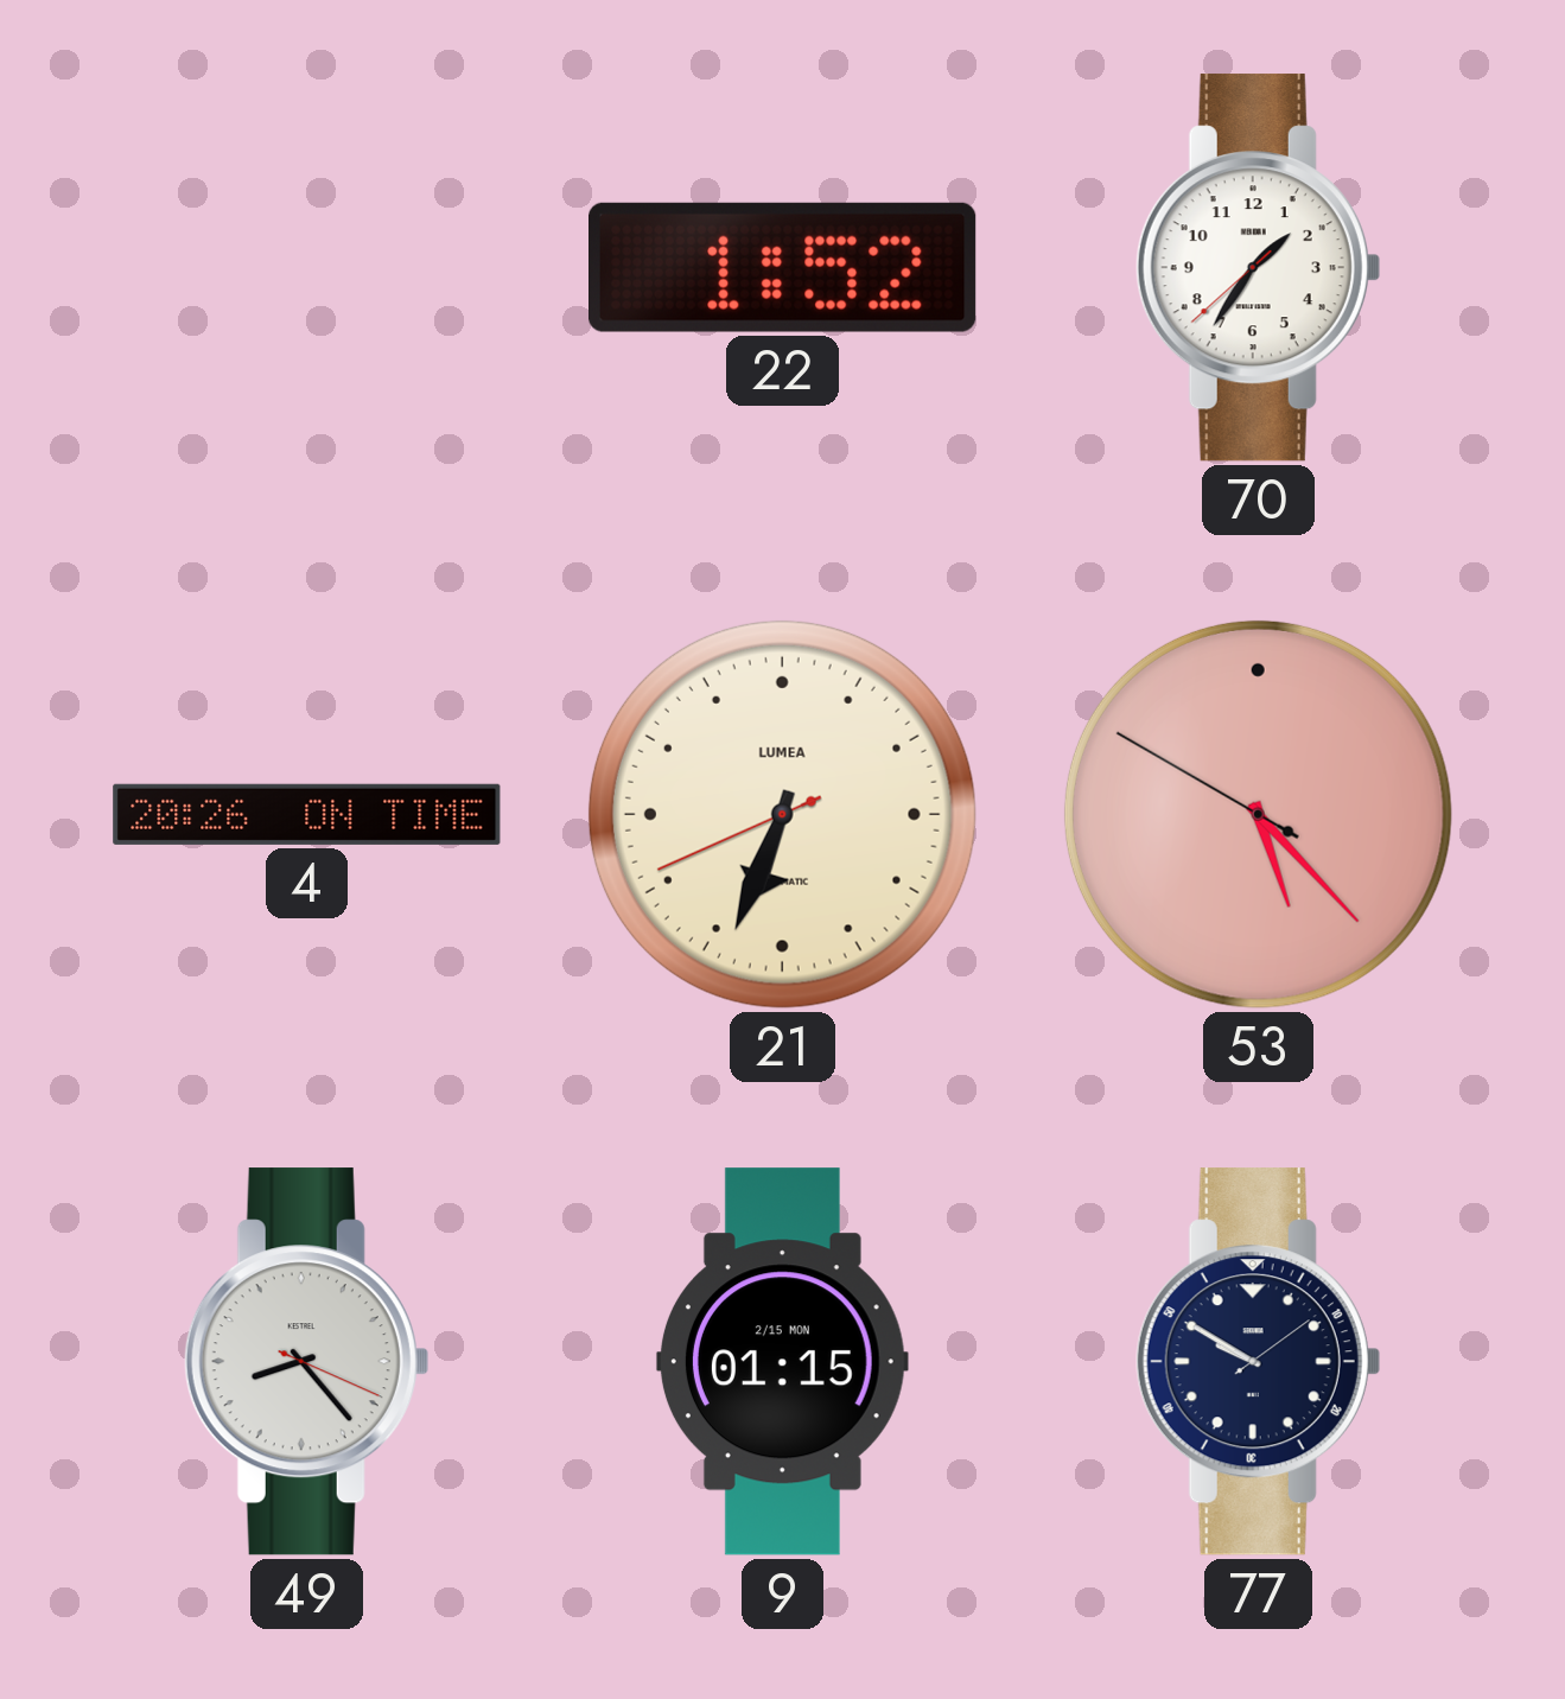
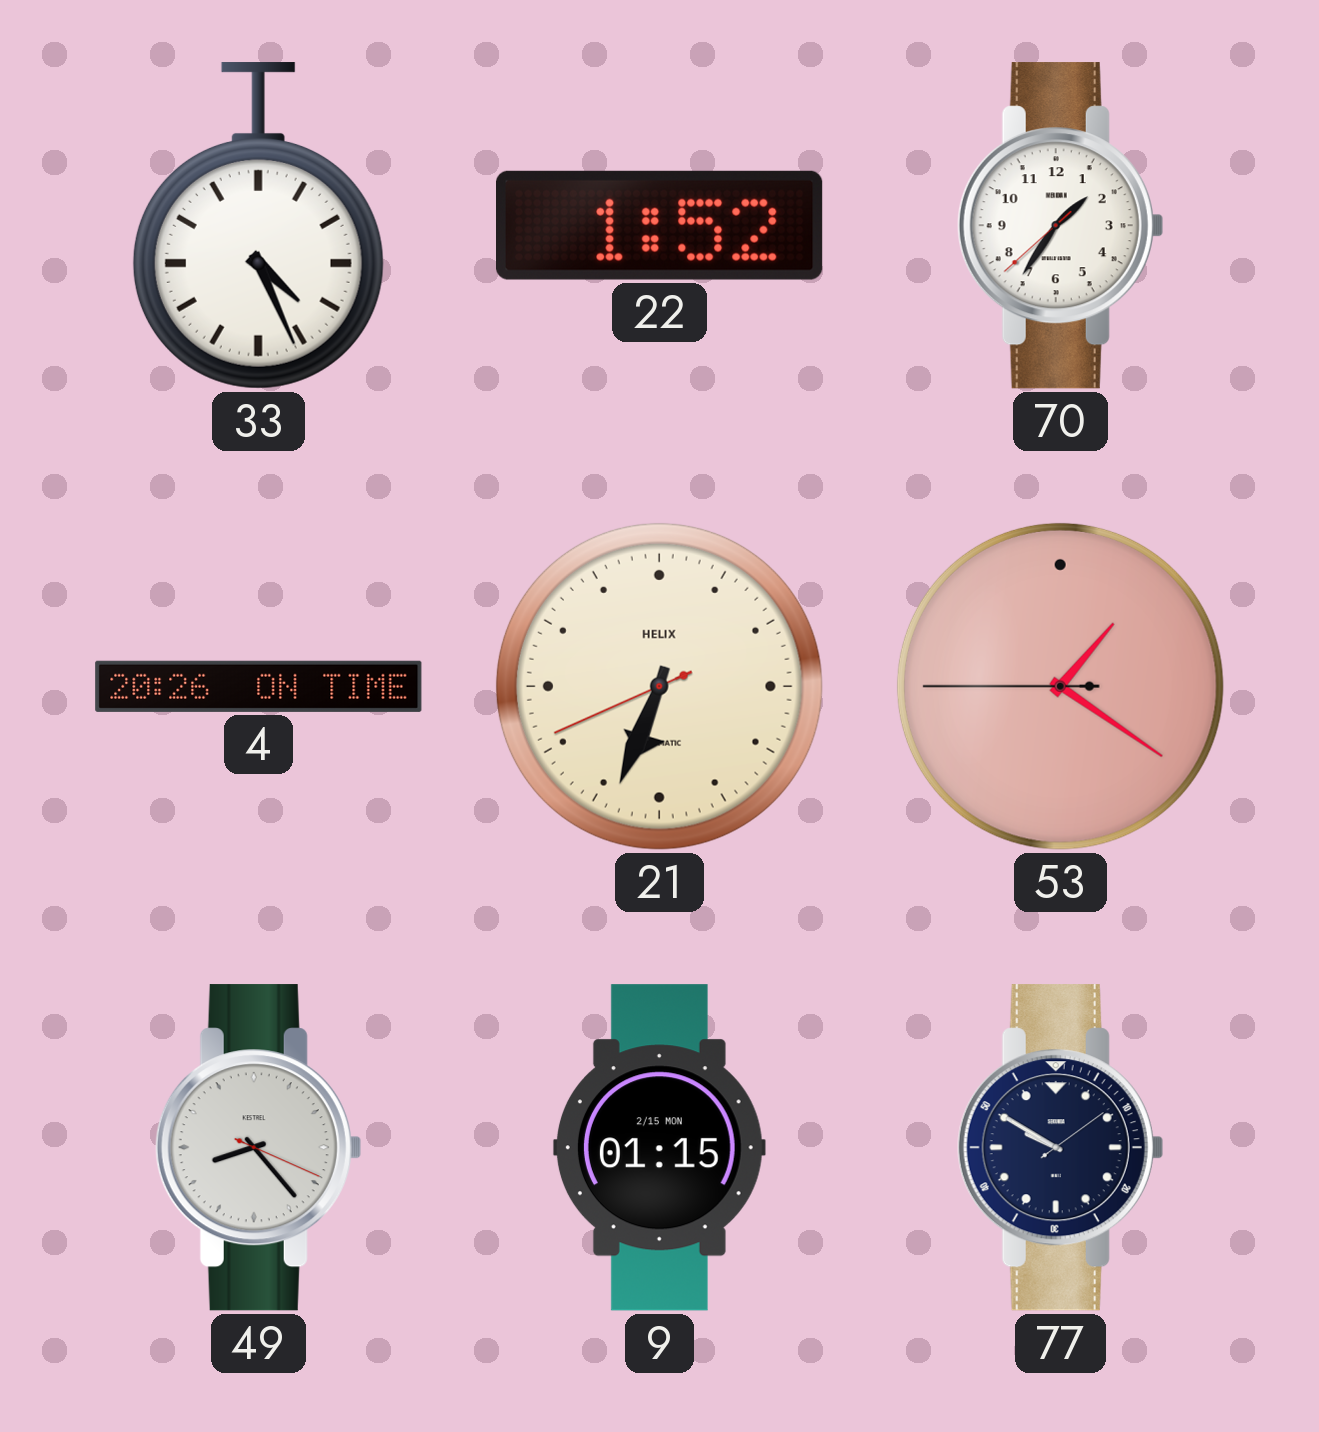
33: none -> 4:26
21 brand: LUMEA -> HELIX
53: 5:22 -> 1:20
